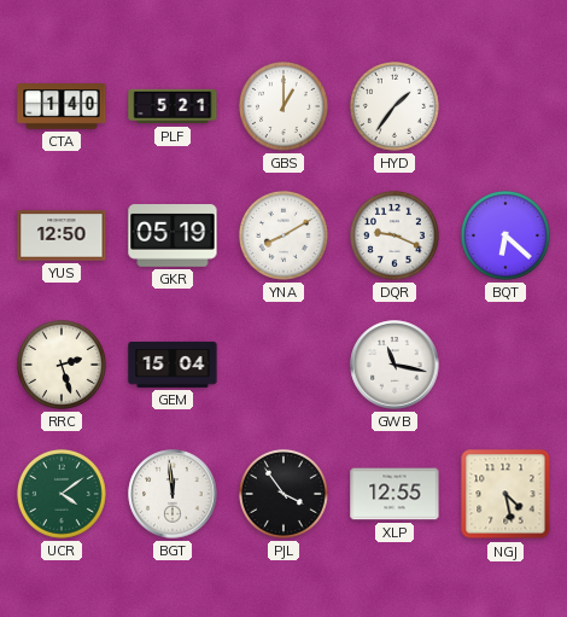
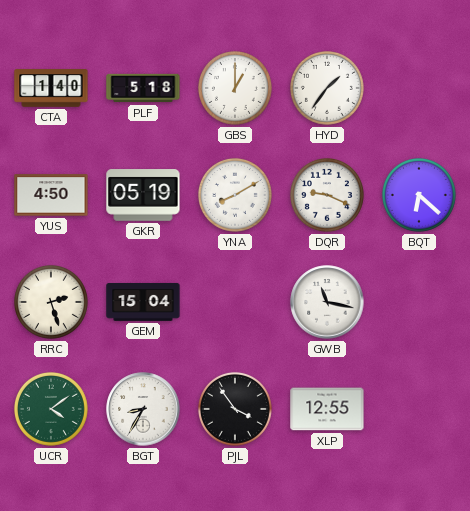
PLF: 5:21 -> 5:18
YUS: 12:50 -> 4:50
BGT: 11:59 -> 8:35
NGJ: 4:28 -> none
